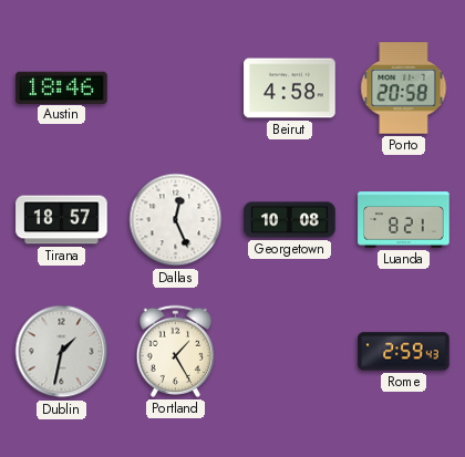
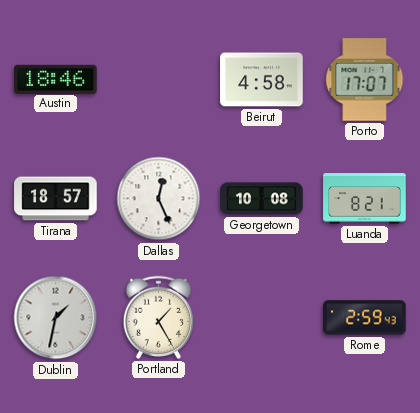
Porto: 20:58 -> 17:07
